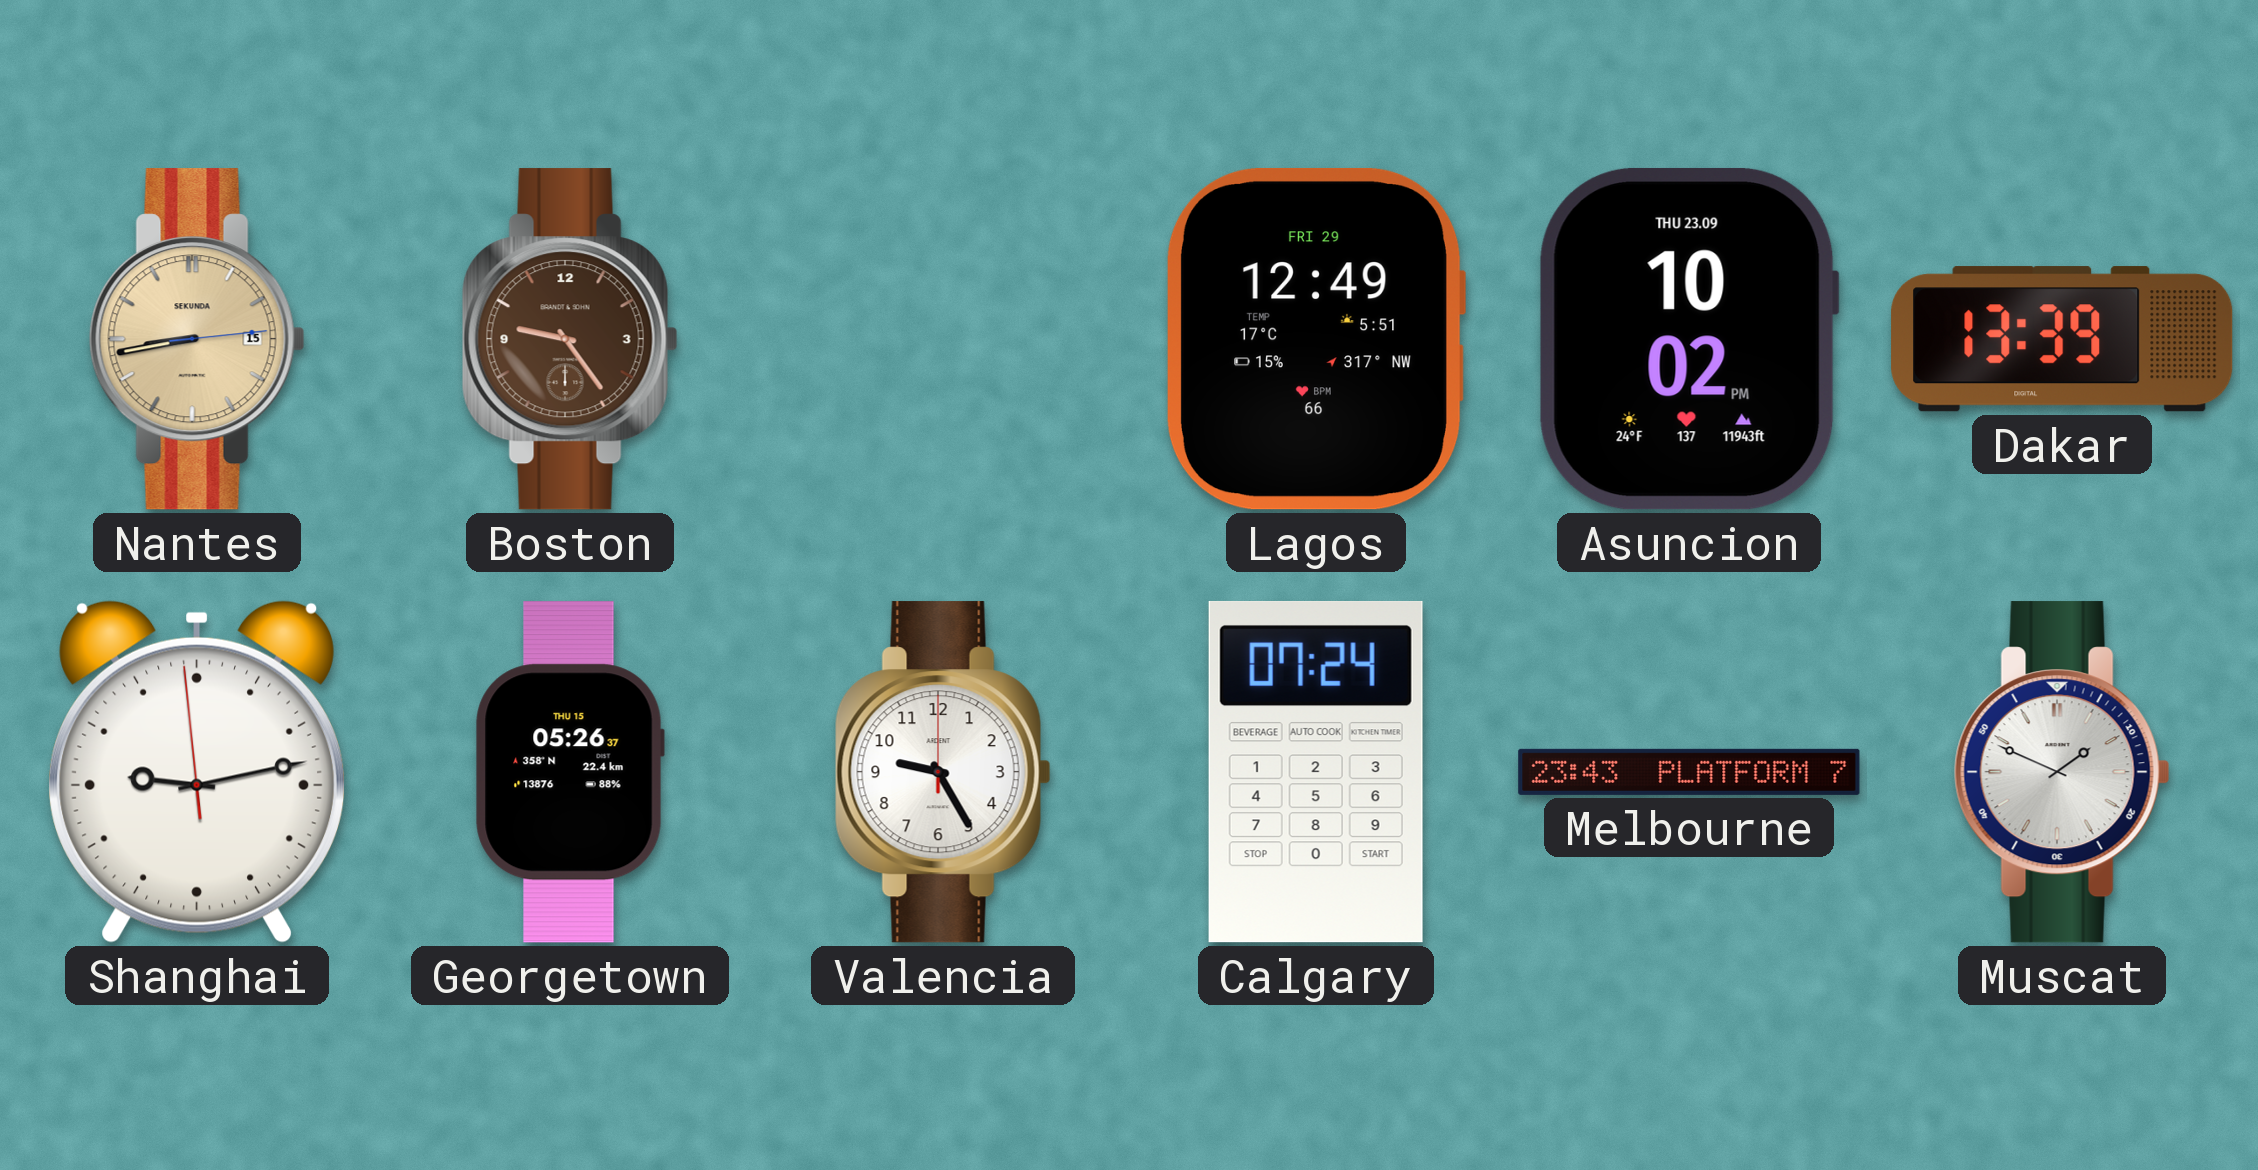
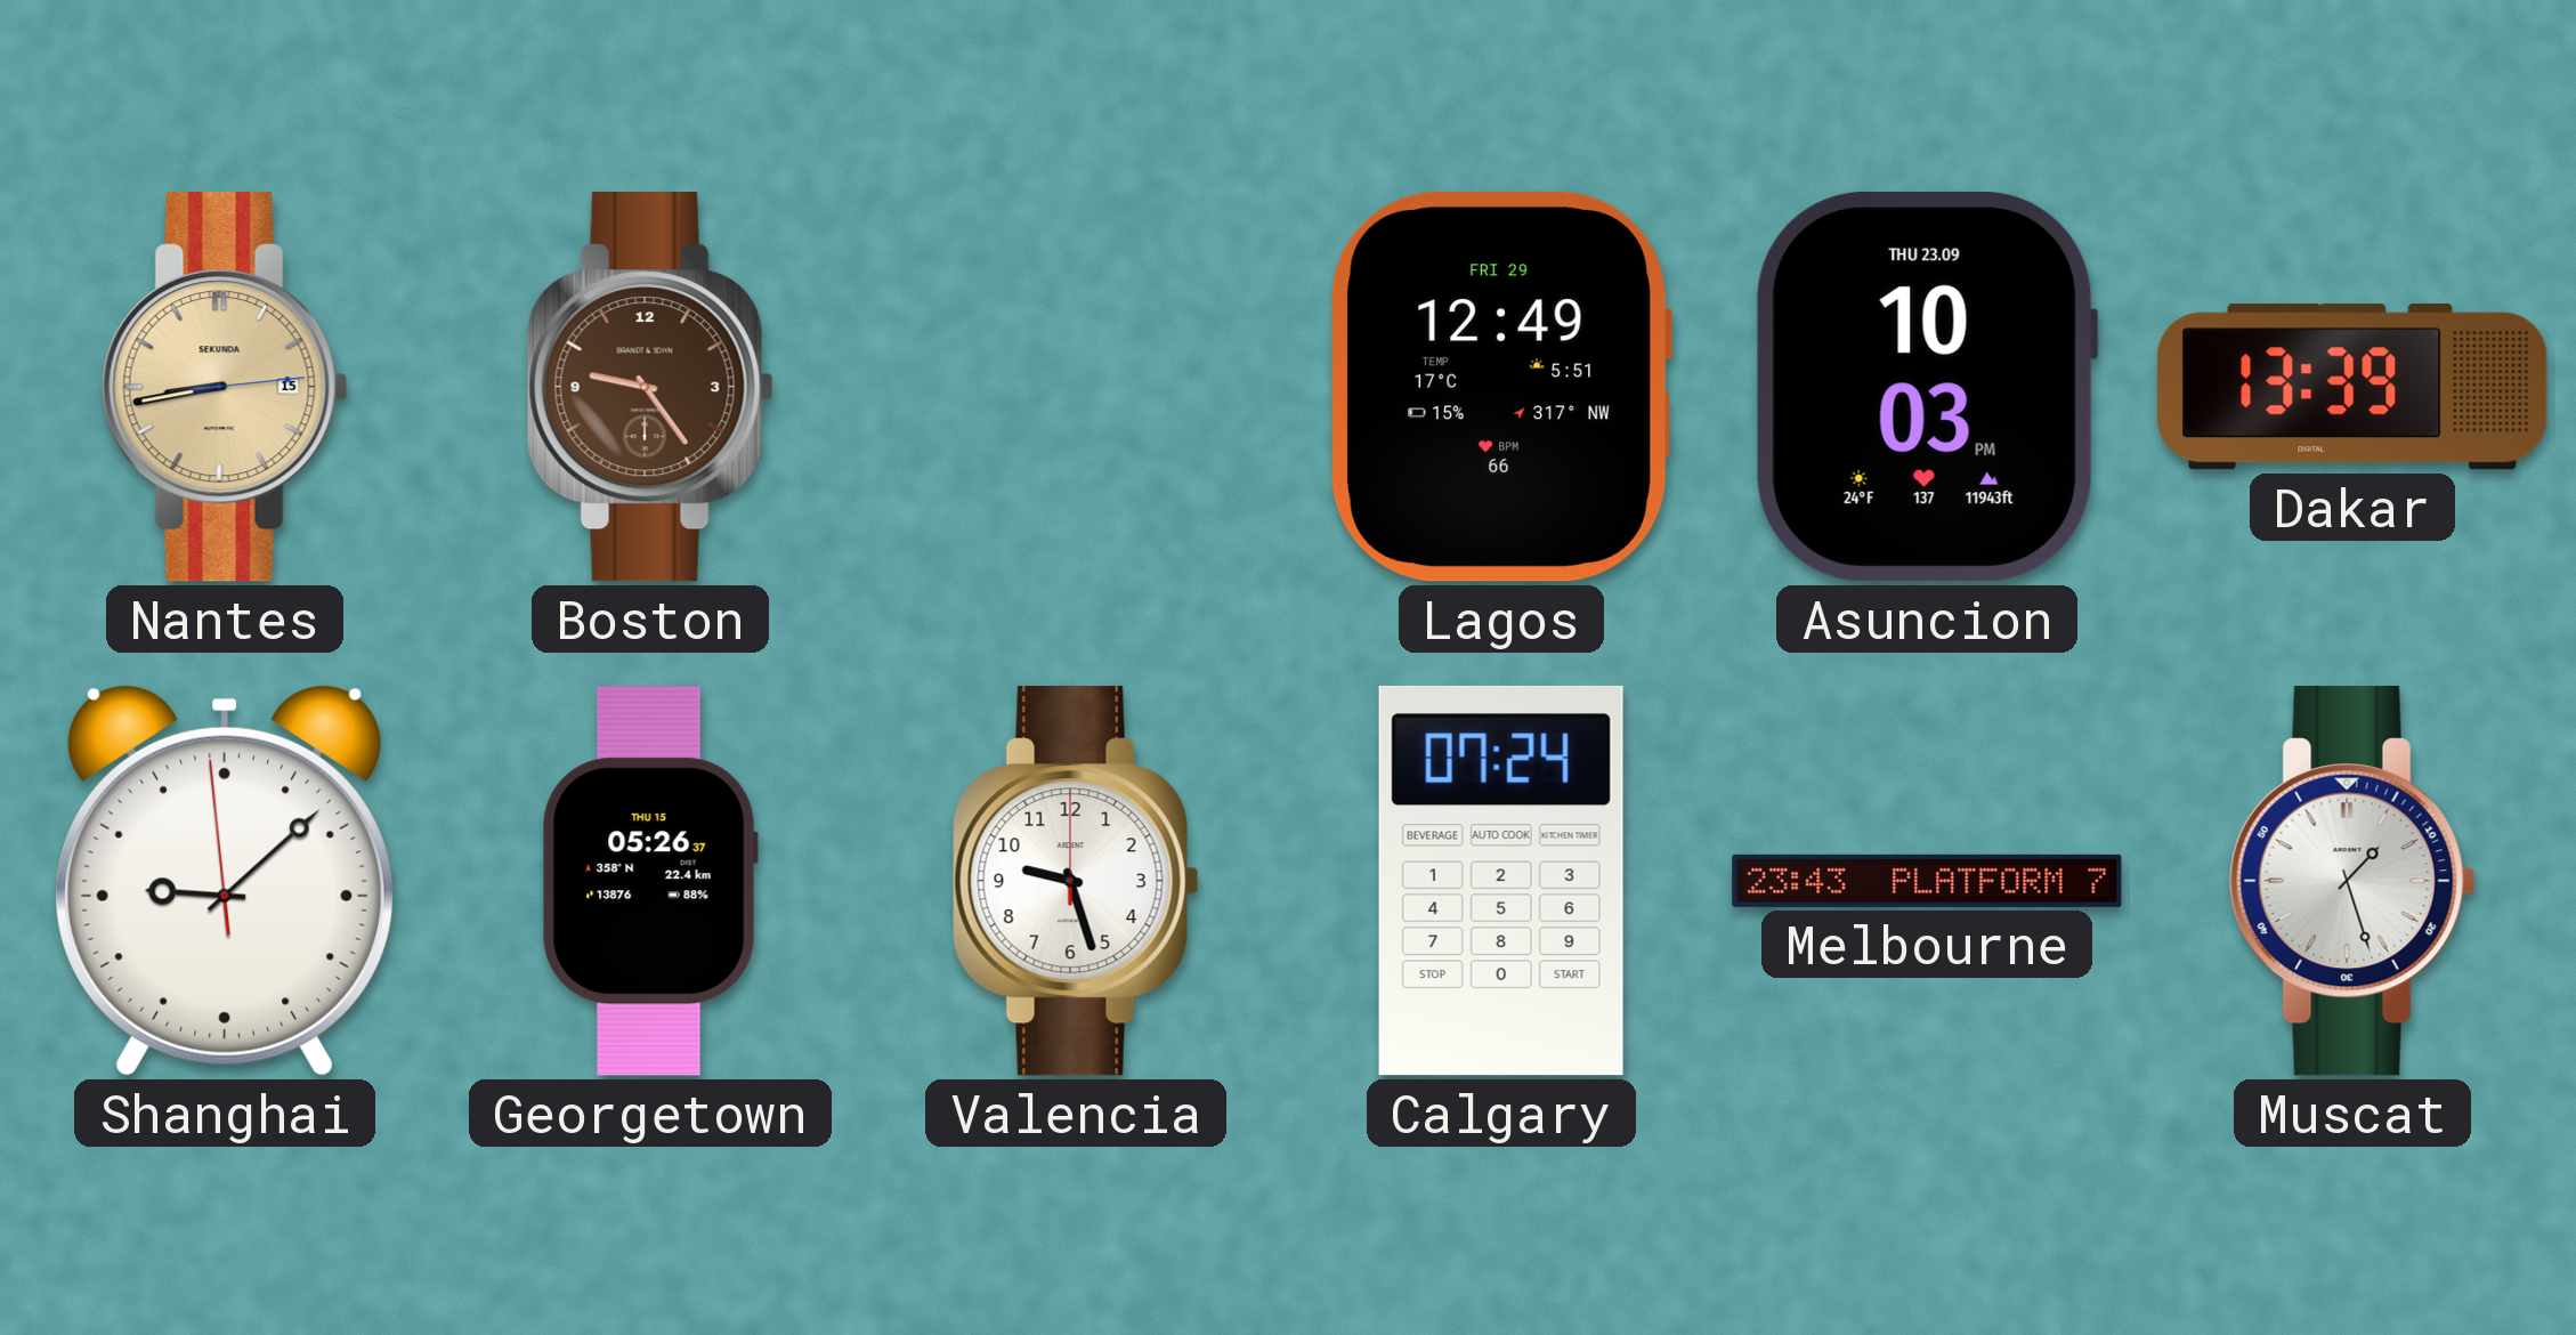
Asuncion: 10:02 -> 10:03
Shanghai: 9:12 -> 9:07
Valencia: 9:25 -> 9:27
Muscat: 1:49 -> 1:27
